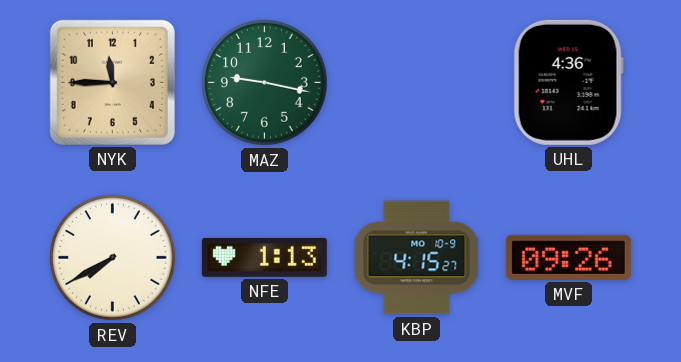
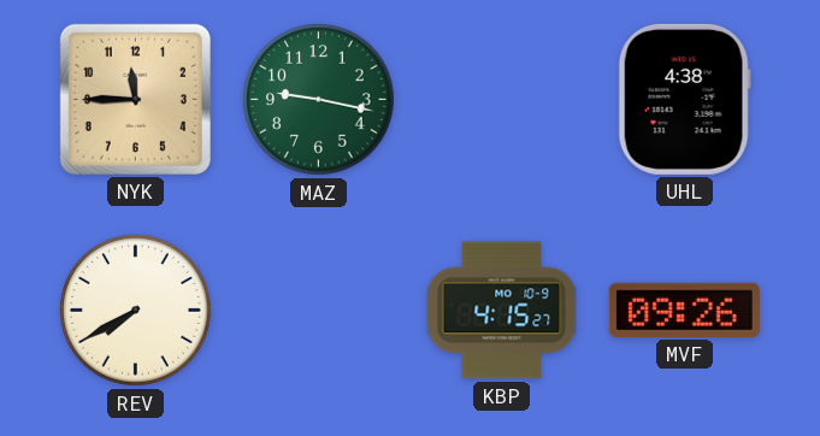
UHL: 4:36 -> 4:38
NFE: 1:13 -> none
